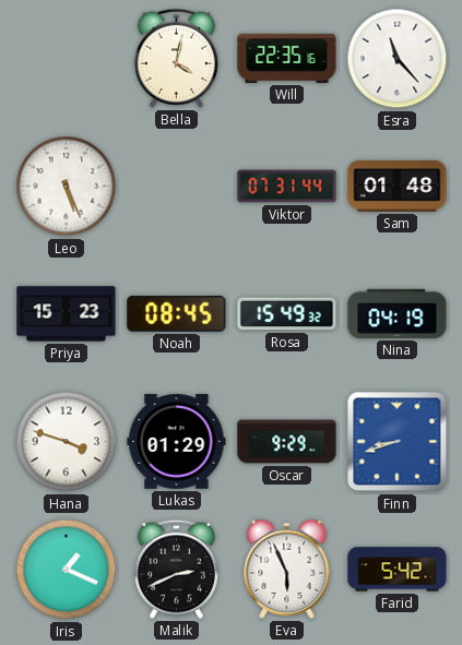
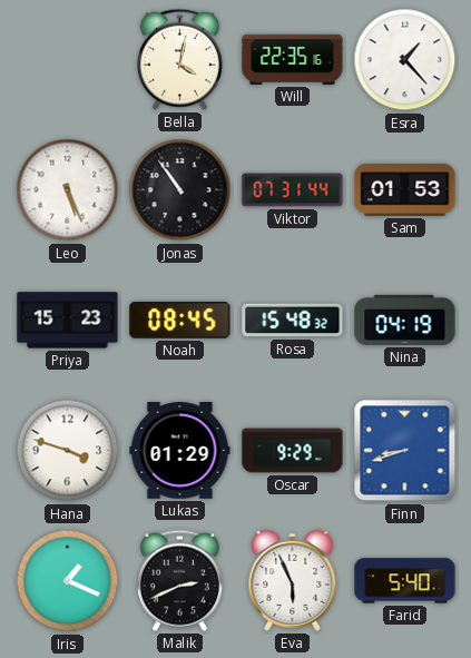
Esra: 11:23 -> 1:23
Jonas: none -> 10:54
Sam: 01:48 -> 01:53
Rosa: 15:49 -> 15:48
Farid: 5:42 -> 5:40
